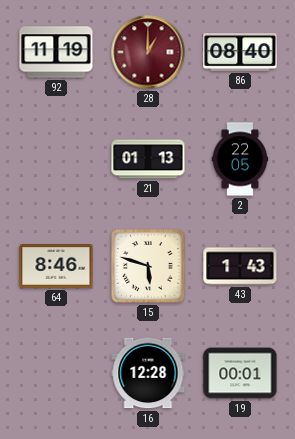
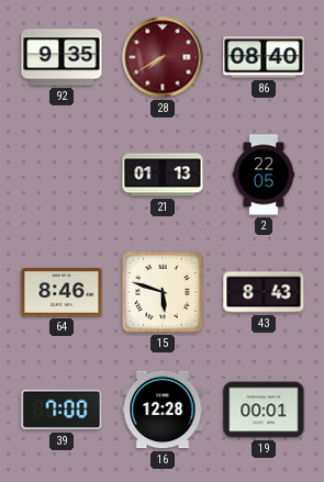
92: 11:19 -> 9:35
28: 1:00 -> 7:40
43: 1:43 -> 8:43
39: none -> 7:00
